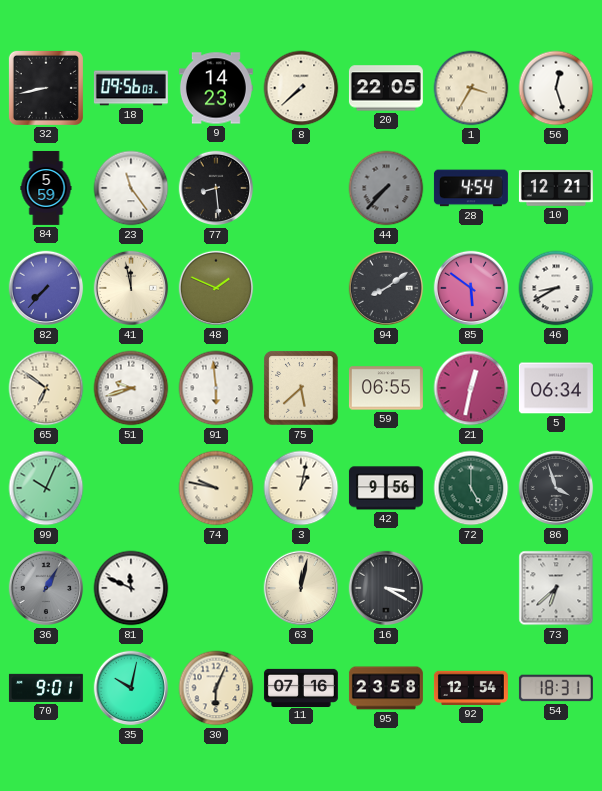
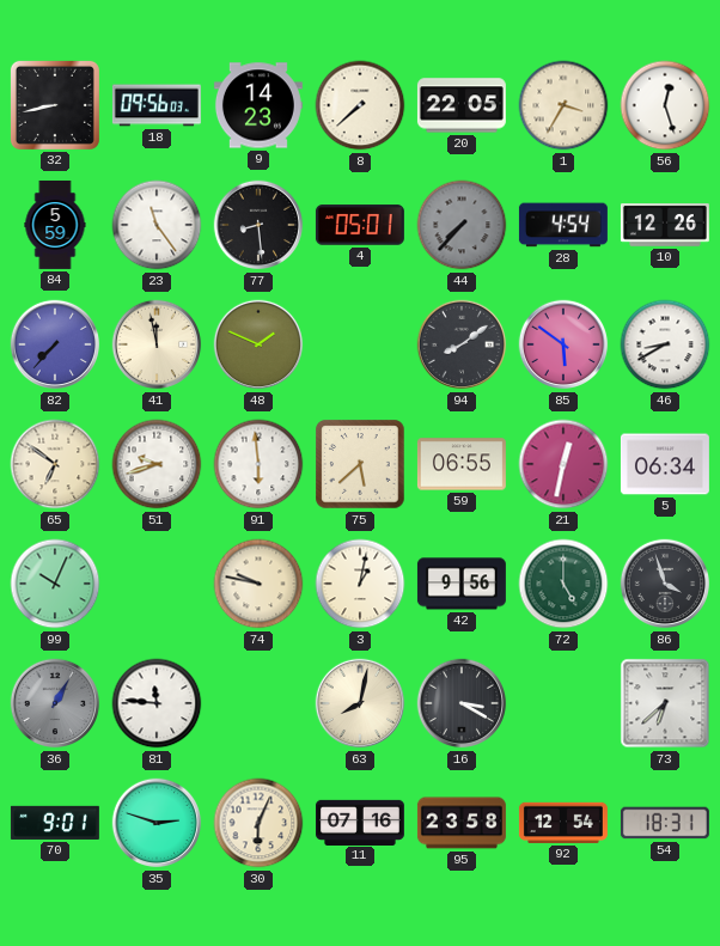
4: none -> 05:01
10: 12:21 -> 12:26
81: 11:49 -> 11:46
63: 12:02 -> 8:02
35: 10:02 -> 2:48
